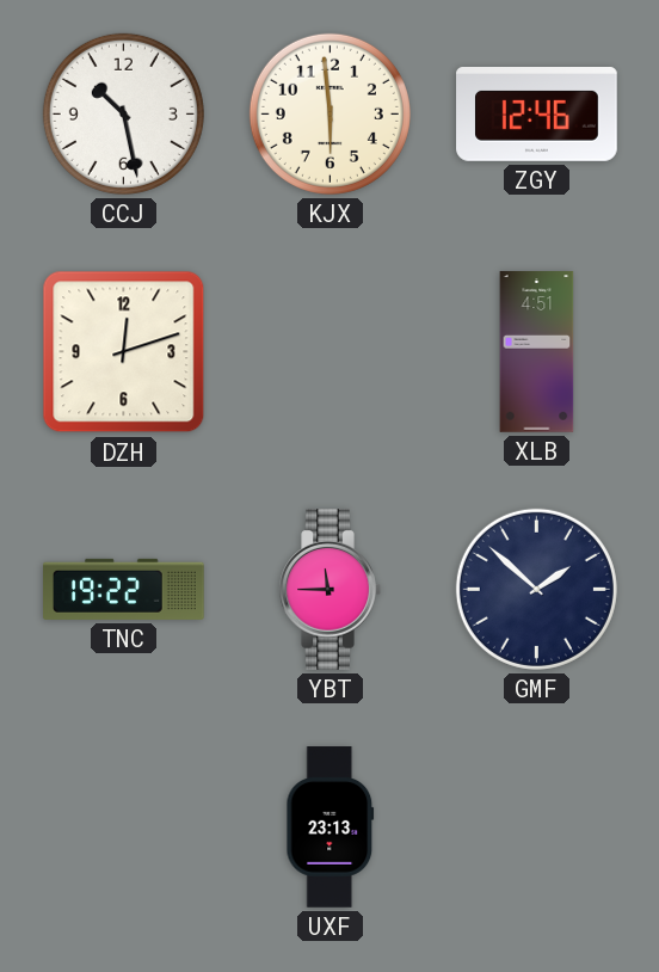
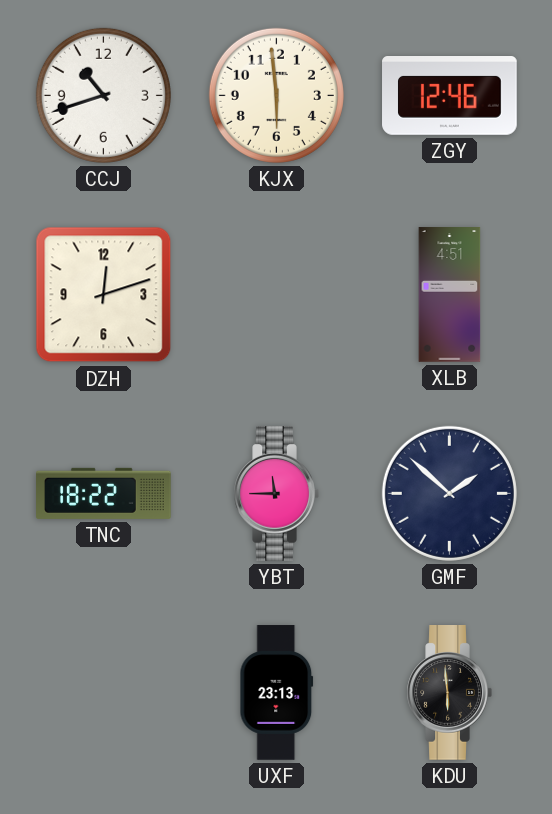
CCJ: 10:28 -> 10:42
TNC: 19:22 -> 18:22
KDU: none -> 5:59
